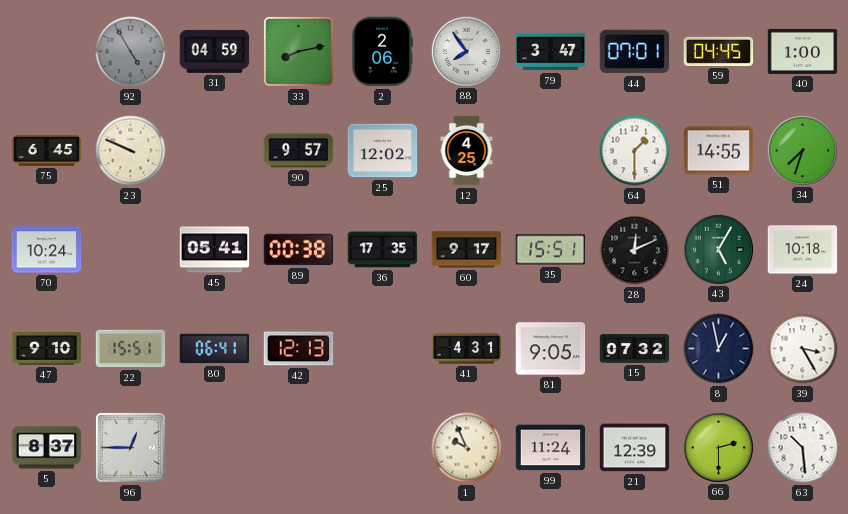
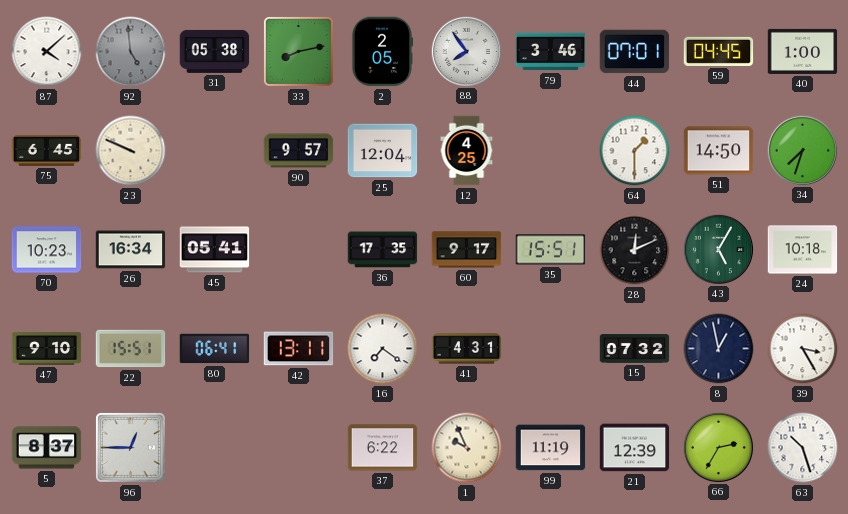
87: none -> 4:08
92: 4:55 -> 4:59
31: 04:59 -> 05:38
2: 2:06 -> 2:05
79: 3:47 -> 3:46
25: 12:02 -> 12:04
51: 14:55 -> 14:50
70: 10:24 -> 10:23
26: none -> 16:34
89: 00:38 -> none
42: 12:13 -> 13:11
16: none -> 7:21
81: 9:05 -> none
37: none -> 6:22
99: 11:24 -> 11:19
66: 2:30 -> 2:35
63: 10:29 -> 10:27
